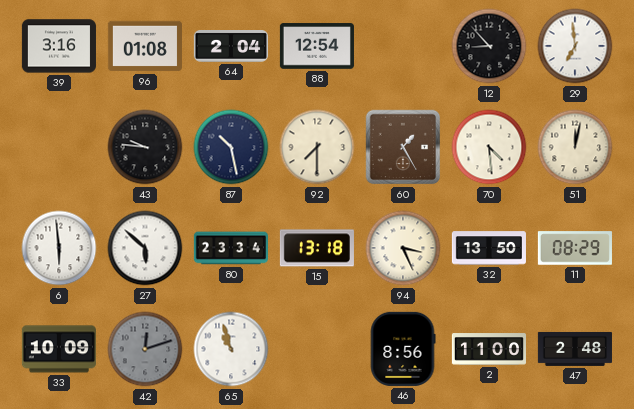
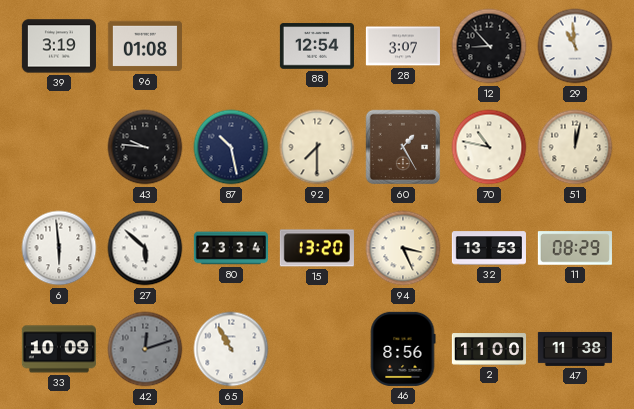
39: 3:16 -> 3:19
64: 2:04 -> none
28: none -> 3:07
29: 6:59 -> 10:59
70: 4:29 -> 10:47
15: 13:18 -> 13:20
32: 13:50 -> 13:53
65: 10:57 -> 10:55
47: 2:48 -> 11:38
